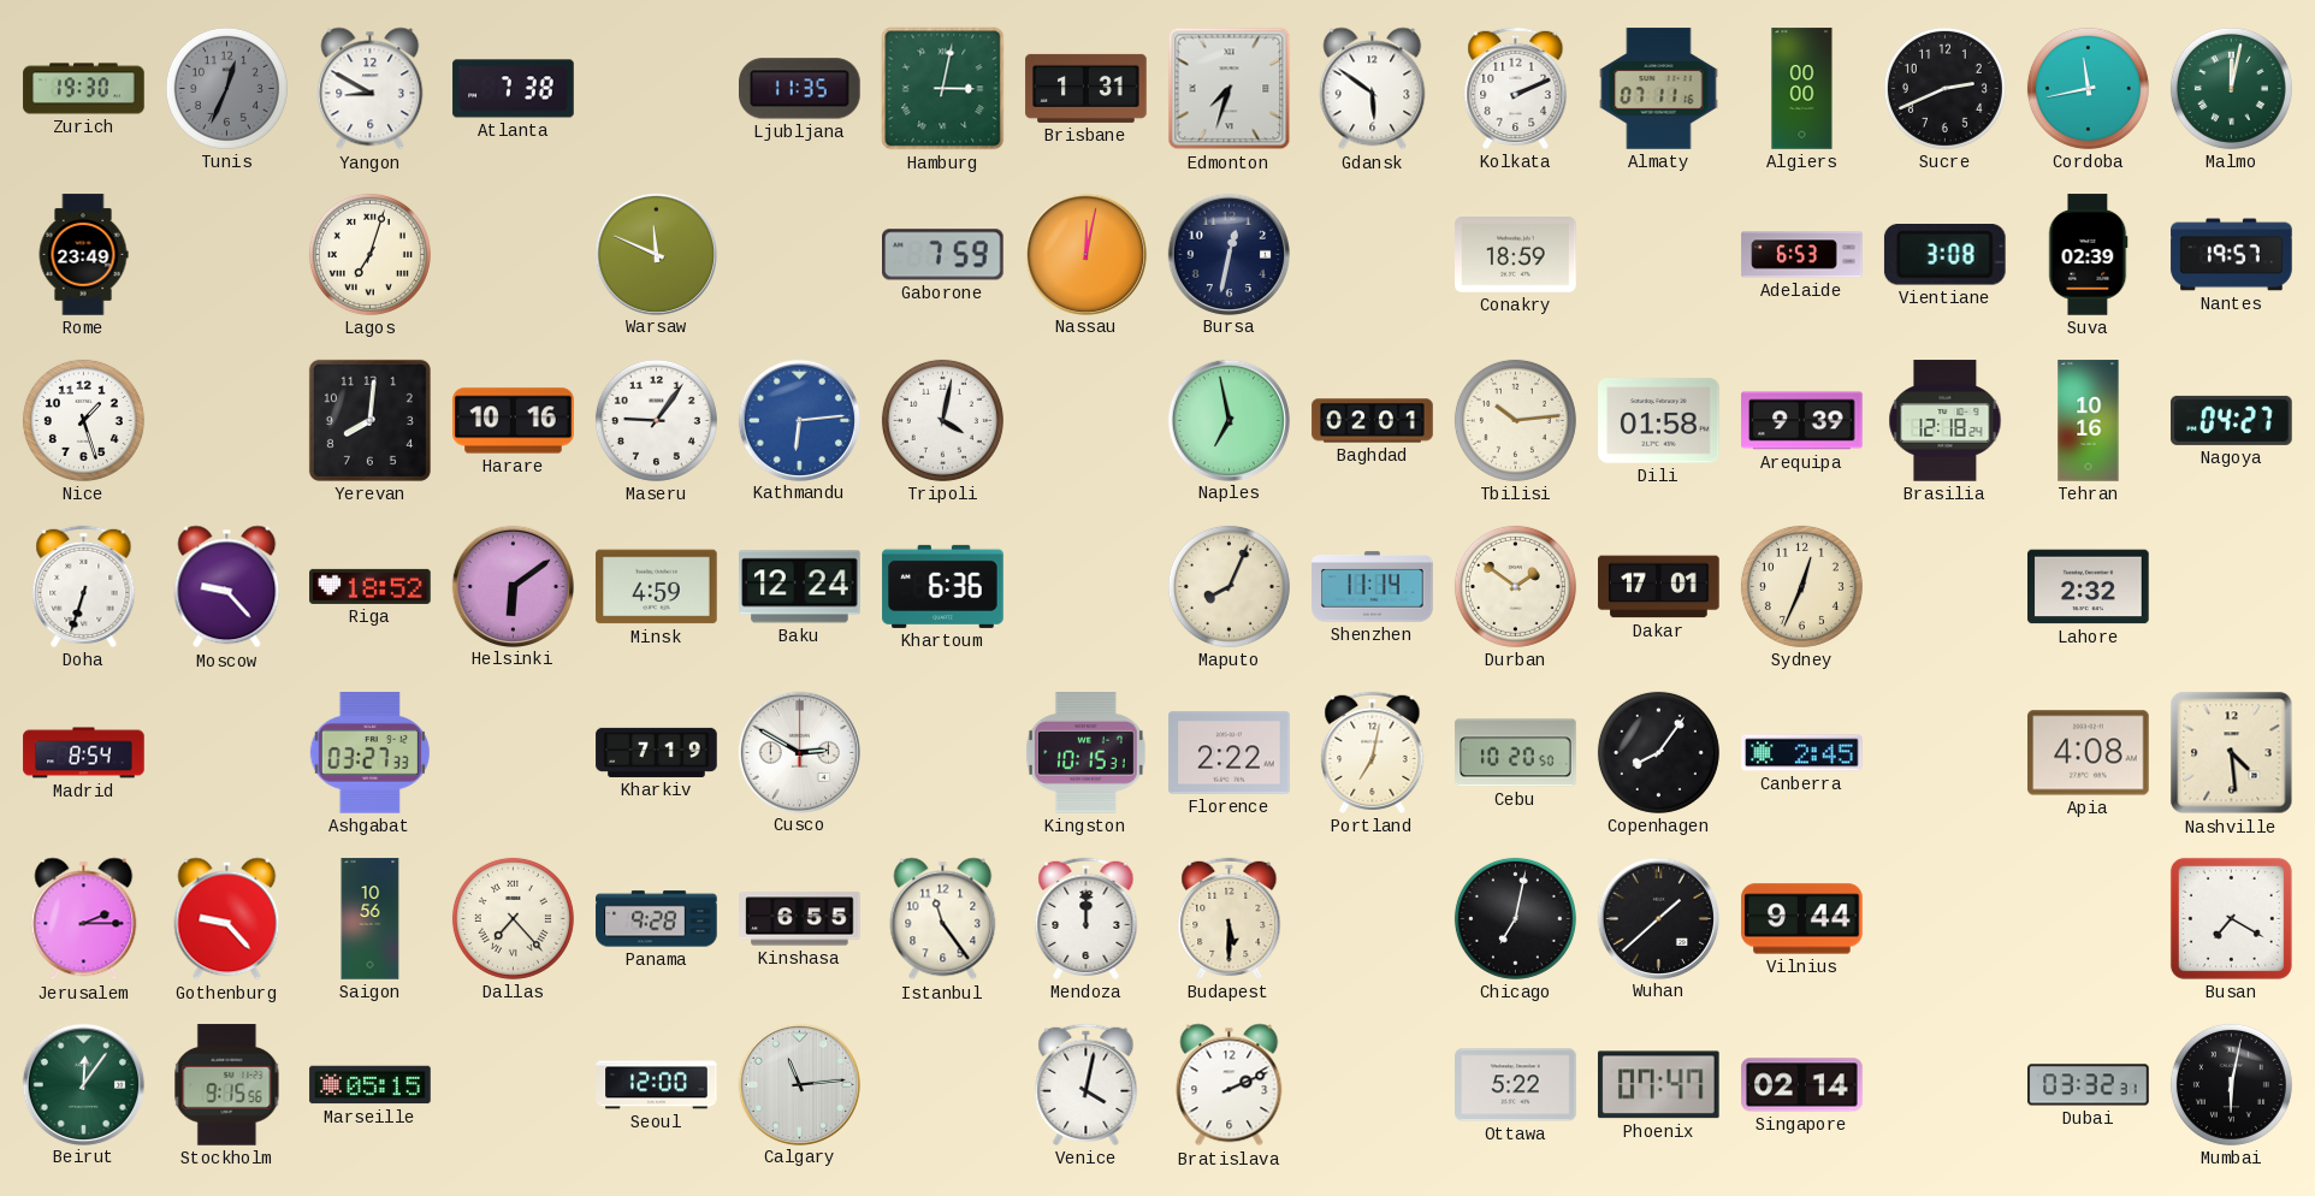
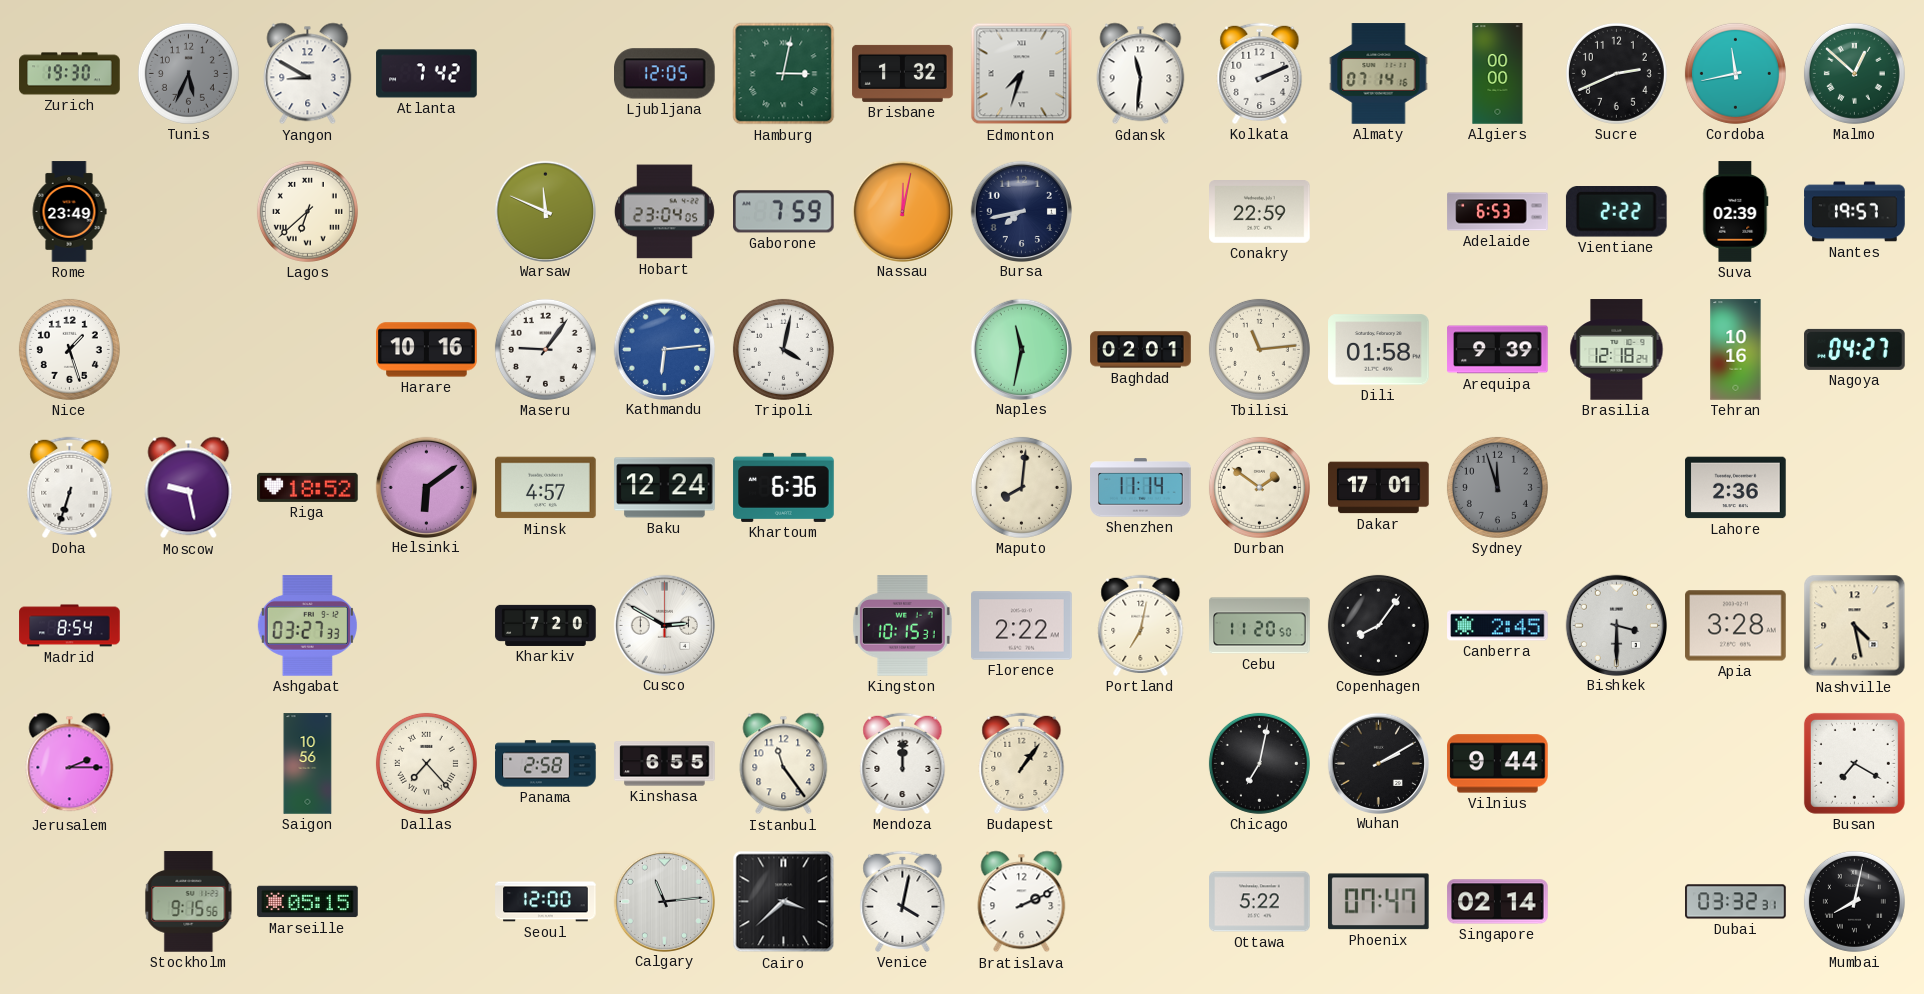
Tunis: 12:34 -> 5:34
Atlanta: 7:38 -> 7:42
Ljubljana: 11:35 -> 12:05
Brisbane: 1:31 -> 1:32
Gdansk: 5:51 -> 11:31
Almaty: 07:11 -> 07:14
Malmo: 12:02 -> 12:52
Lagos: 7:03 -> 6:38
Hobart: none -> 23:04
Bursa: 12:32 -> 7:43
Conakry: 18:59 -> 22:59
Vientiane: 3:08 -> 2:22
Yerevan: 8:01 -> none
Naples: 6:58 -> 11:32
Tbilisi: 10:14 -> 11:14
Moscow: 9:23 -> 9:28
Minsk: 4:59 -> 4:57
Maputo: 8:04 -> 8:01
Sydney: 12:34 -> 11:57
Sydney dial: cream -> grey
Lahore: 2:32 -> 2:36
Kharkiv: 7:19 -> 7:20
Cebu: 10:20 -> 11:20
Bishkek: none -> 3:30
Apia: 4:08 -> 3:28
Nashville: 4:29 -> 4:28
Gothenburg: 9:23 -> none
Panama: 9:28 -> 2:58
Budapest: 5:30 -> 1:06
Wuhan: 1:38 -> 2:10
Beirut: 12:06 -> none
Cairo: none -> 3:38
Mumbai: 6:02 -> 8:02
